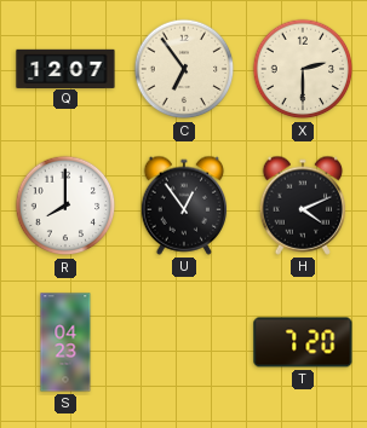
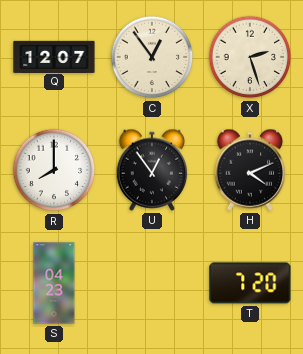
C: 6:54 -> 12:54
X: 2:30 -> 2:27
